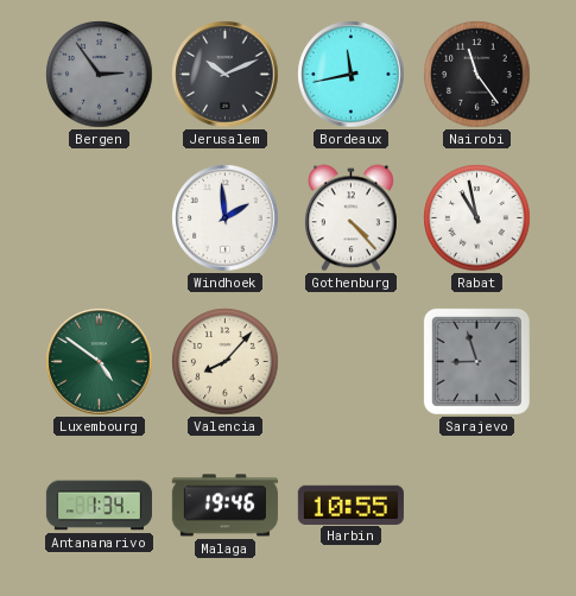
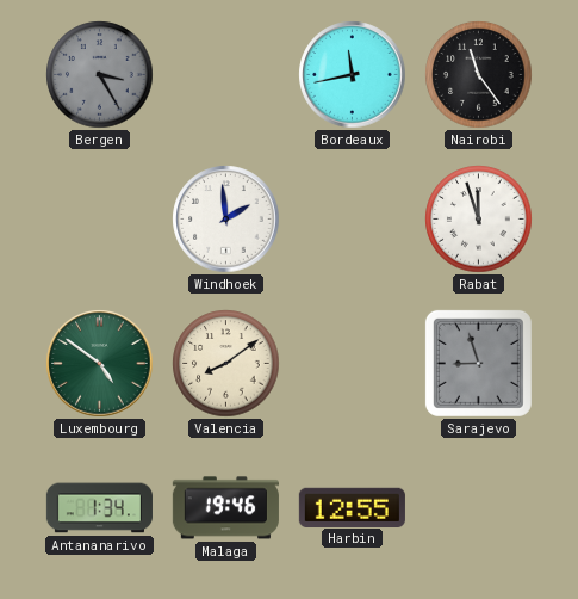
Bergen: 2:54 -> 3:25
Jerusalem: 10:11 -> none
Gothenburg: 4:23 -> none
Rabat: 10:58 -> 11:57
Valencia: 8:07 -> 8:09
Harbin: 10:55 -> 12:55
